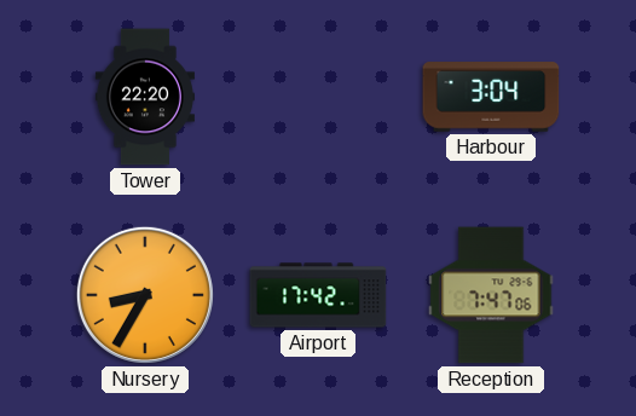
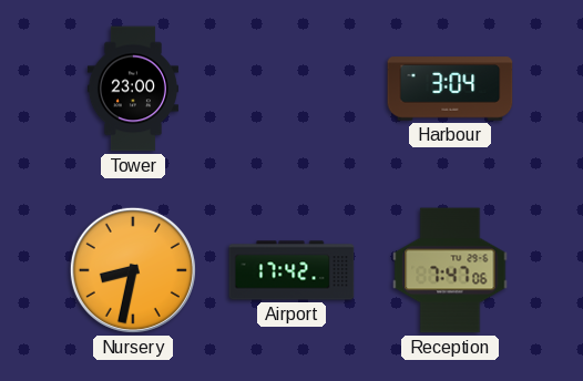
Tower: 22:20 -> 23:00
Nursery: 8:35 -> 8:32
